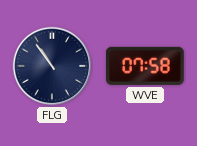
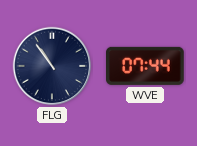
WVE: 07:58 -> 07:44
